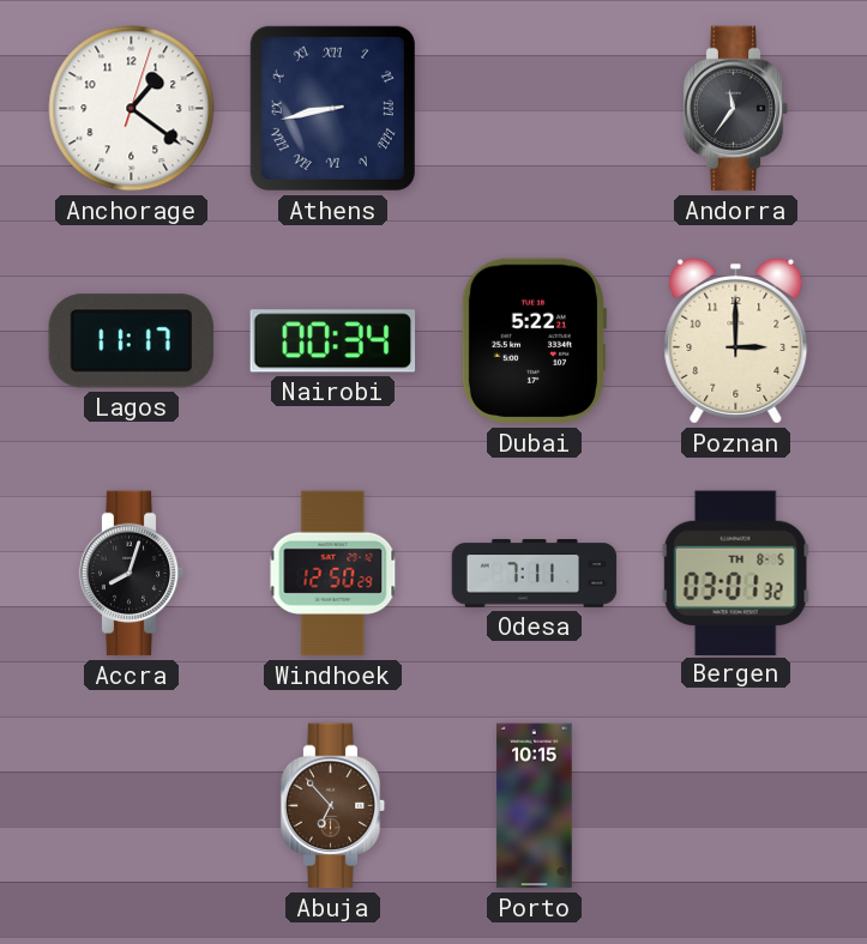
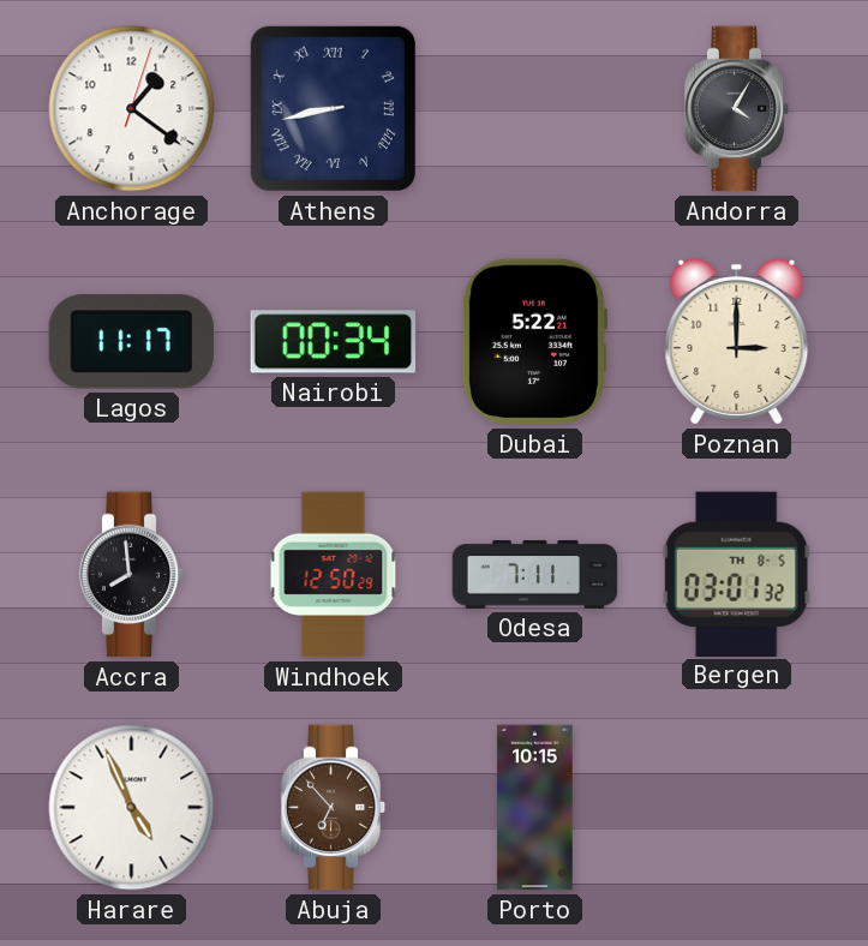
Andorra: 11:36 -> 4:05
Accra: 8:03 -> 7:59
Harare: none -> 4:56
